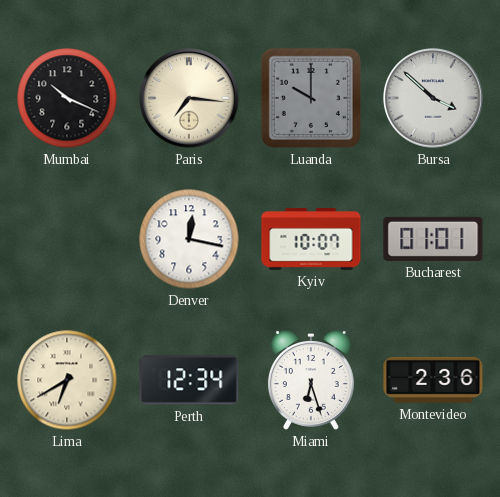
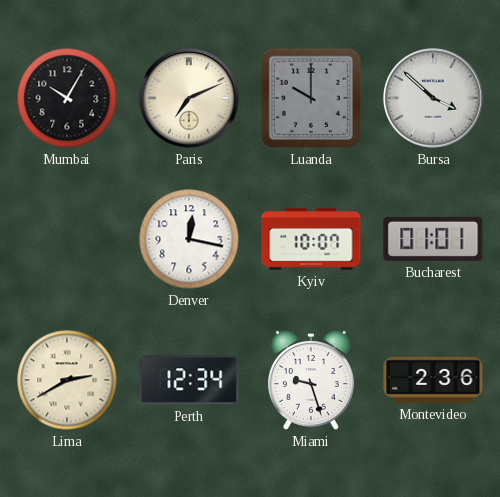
Mumbai: 10:19 -> 10:05
Paris: 7:16 -> 7:11
Lima: 6:40 -> 2:40
Miami: 6:27 -> 9:27
